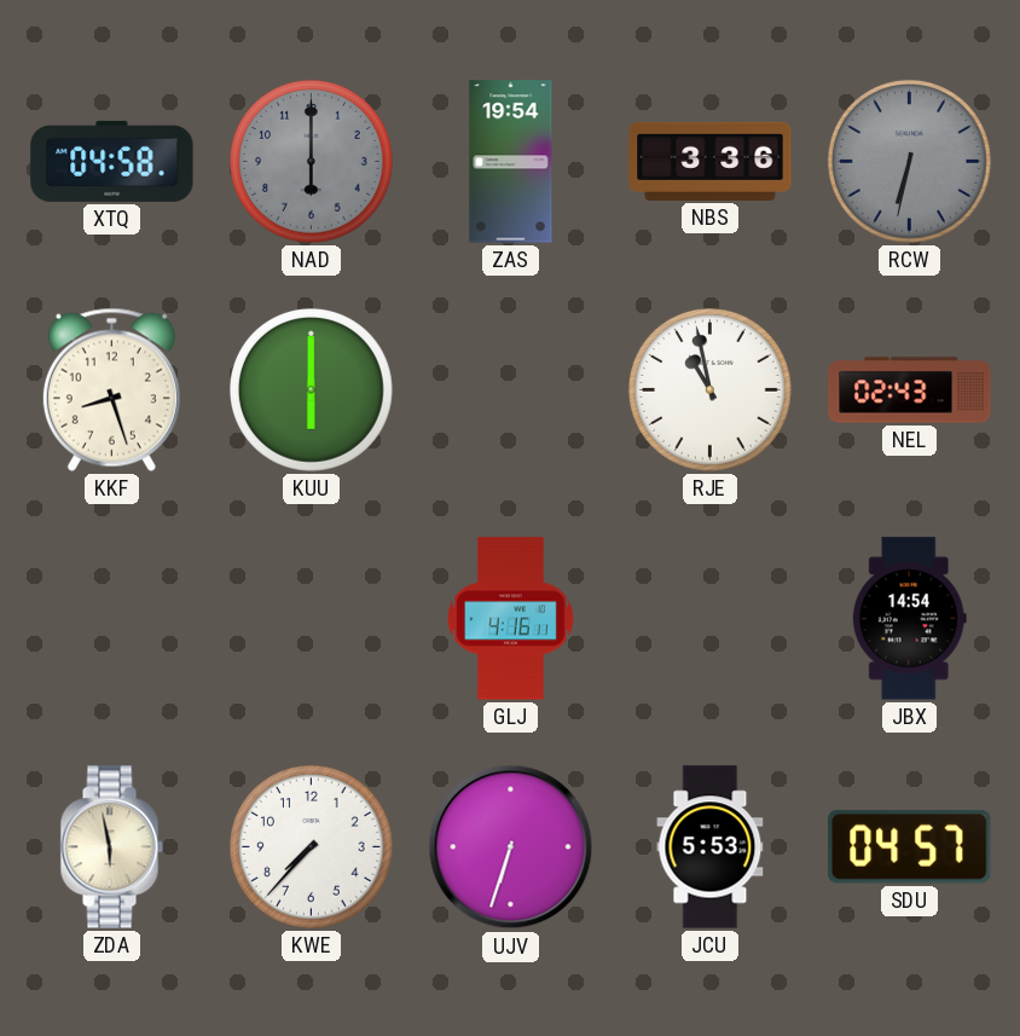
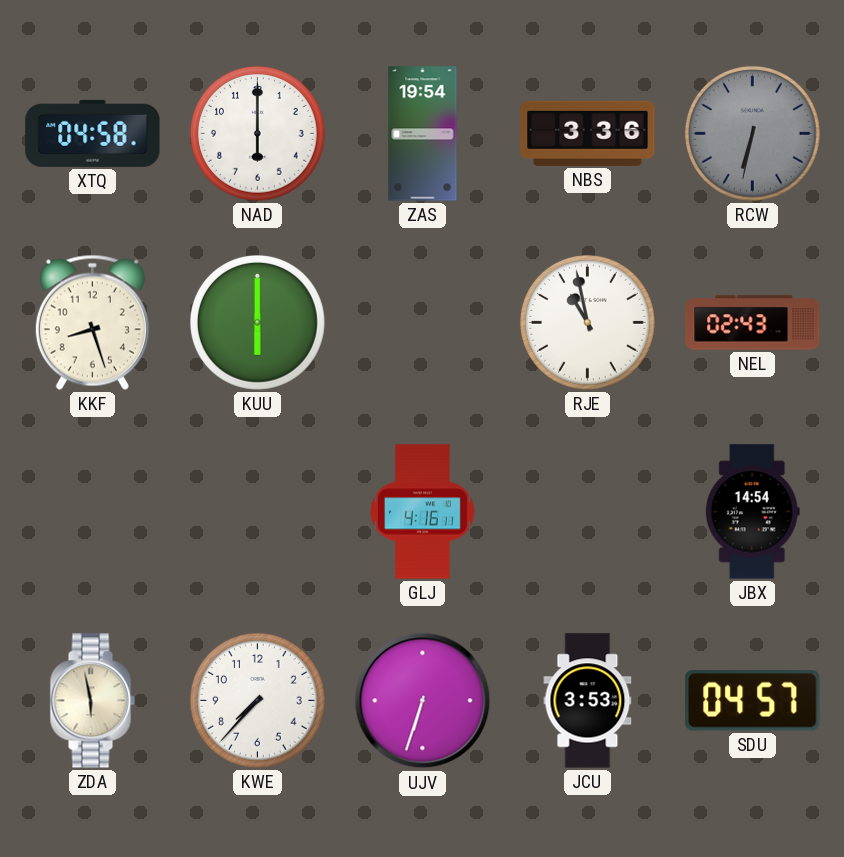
NAD dial: grey -> white
JCU: 5:53 -> 3:53
